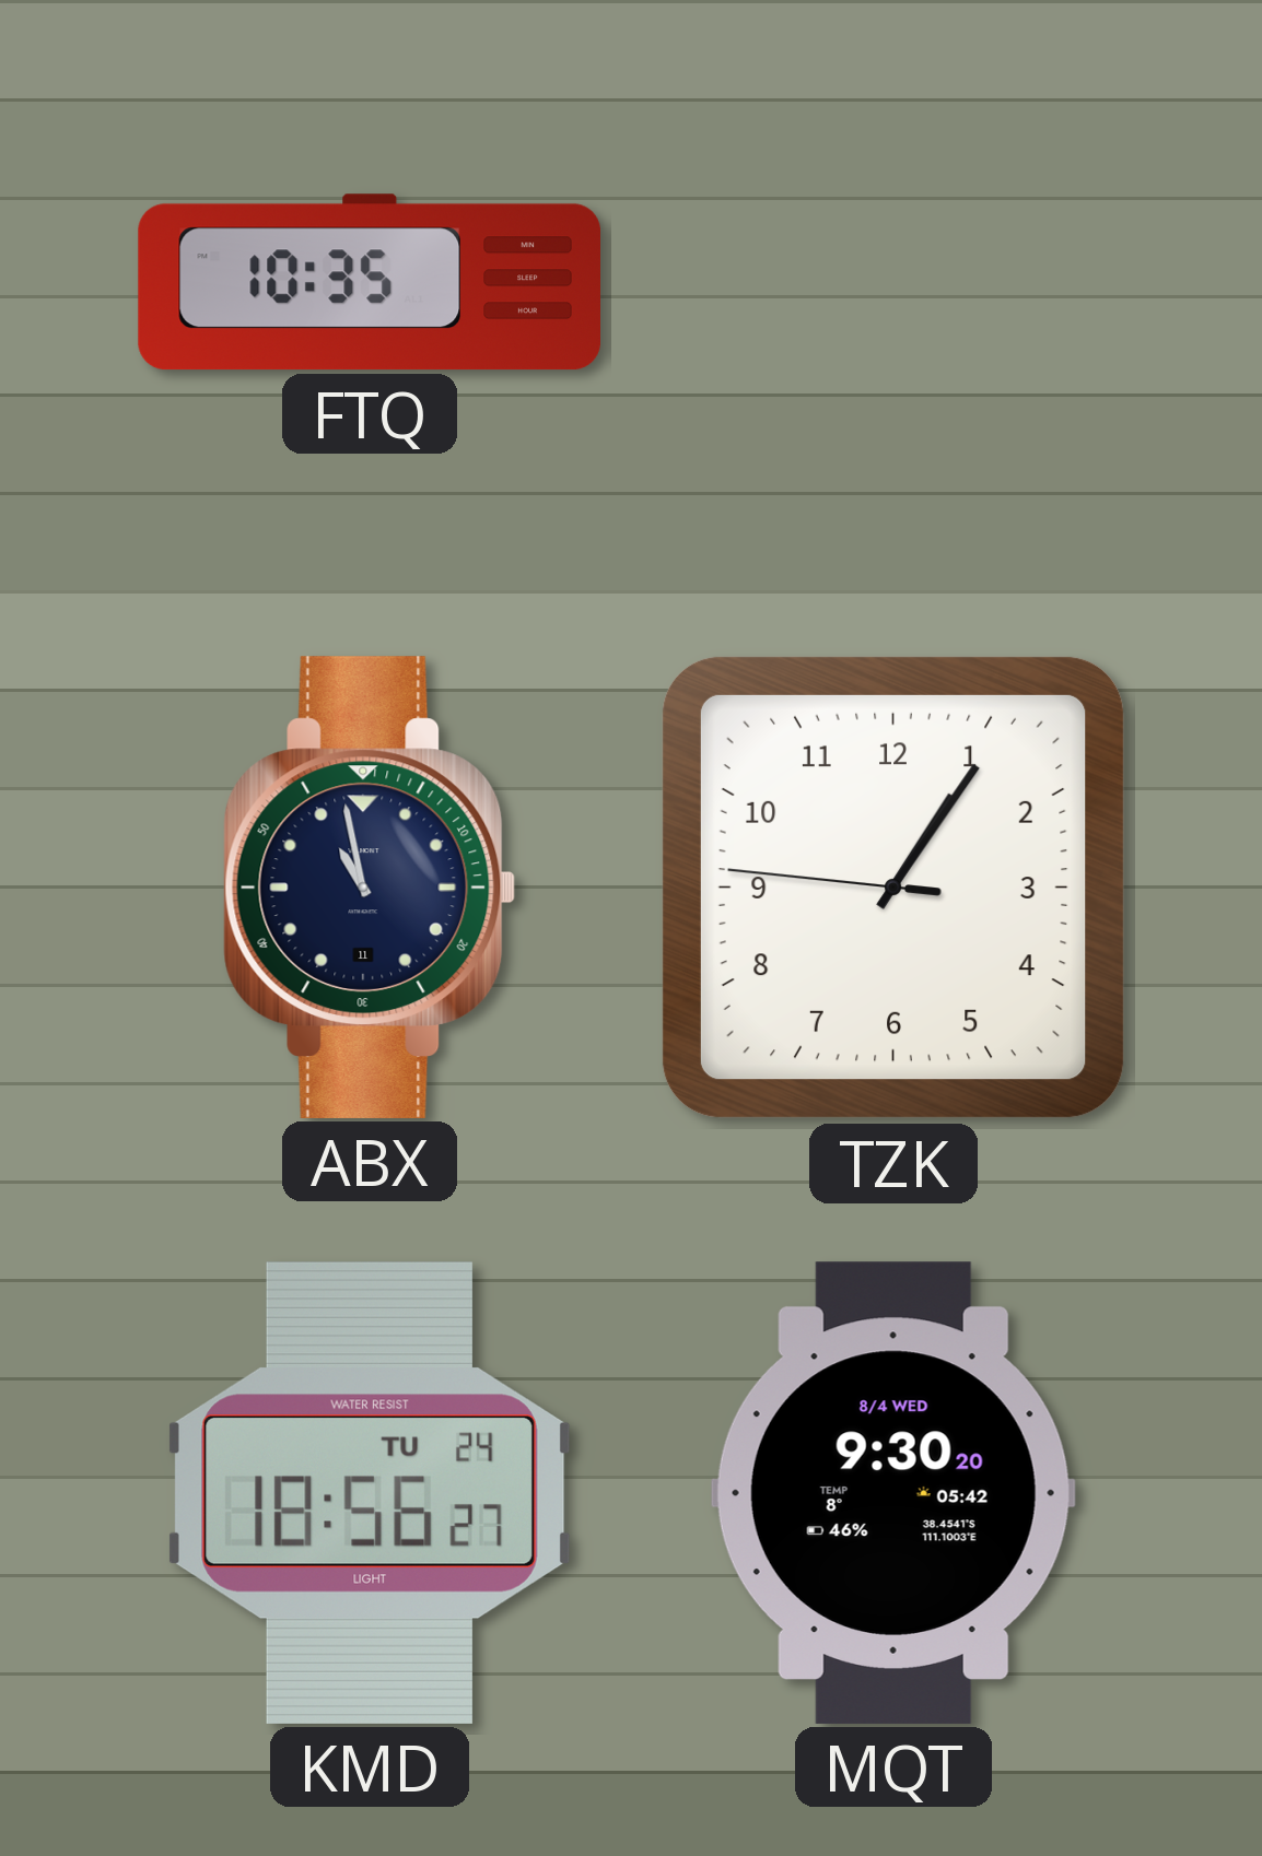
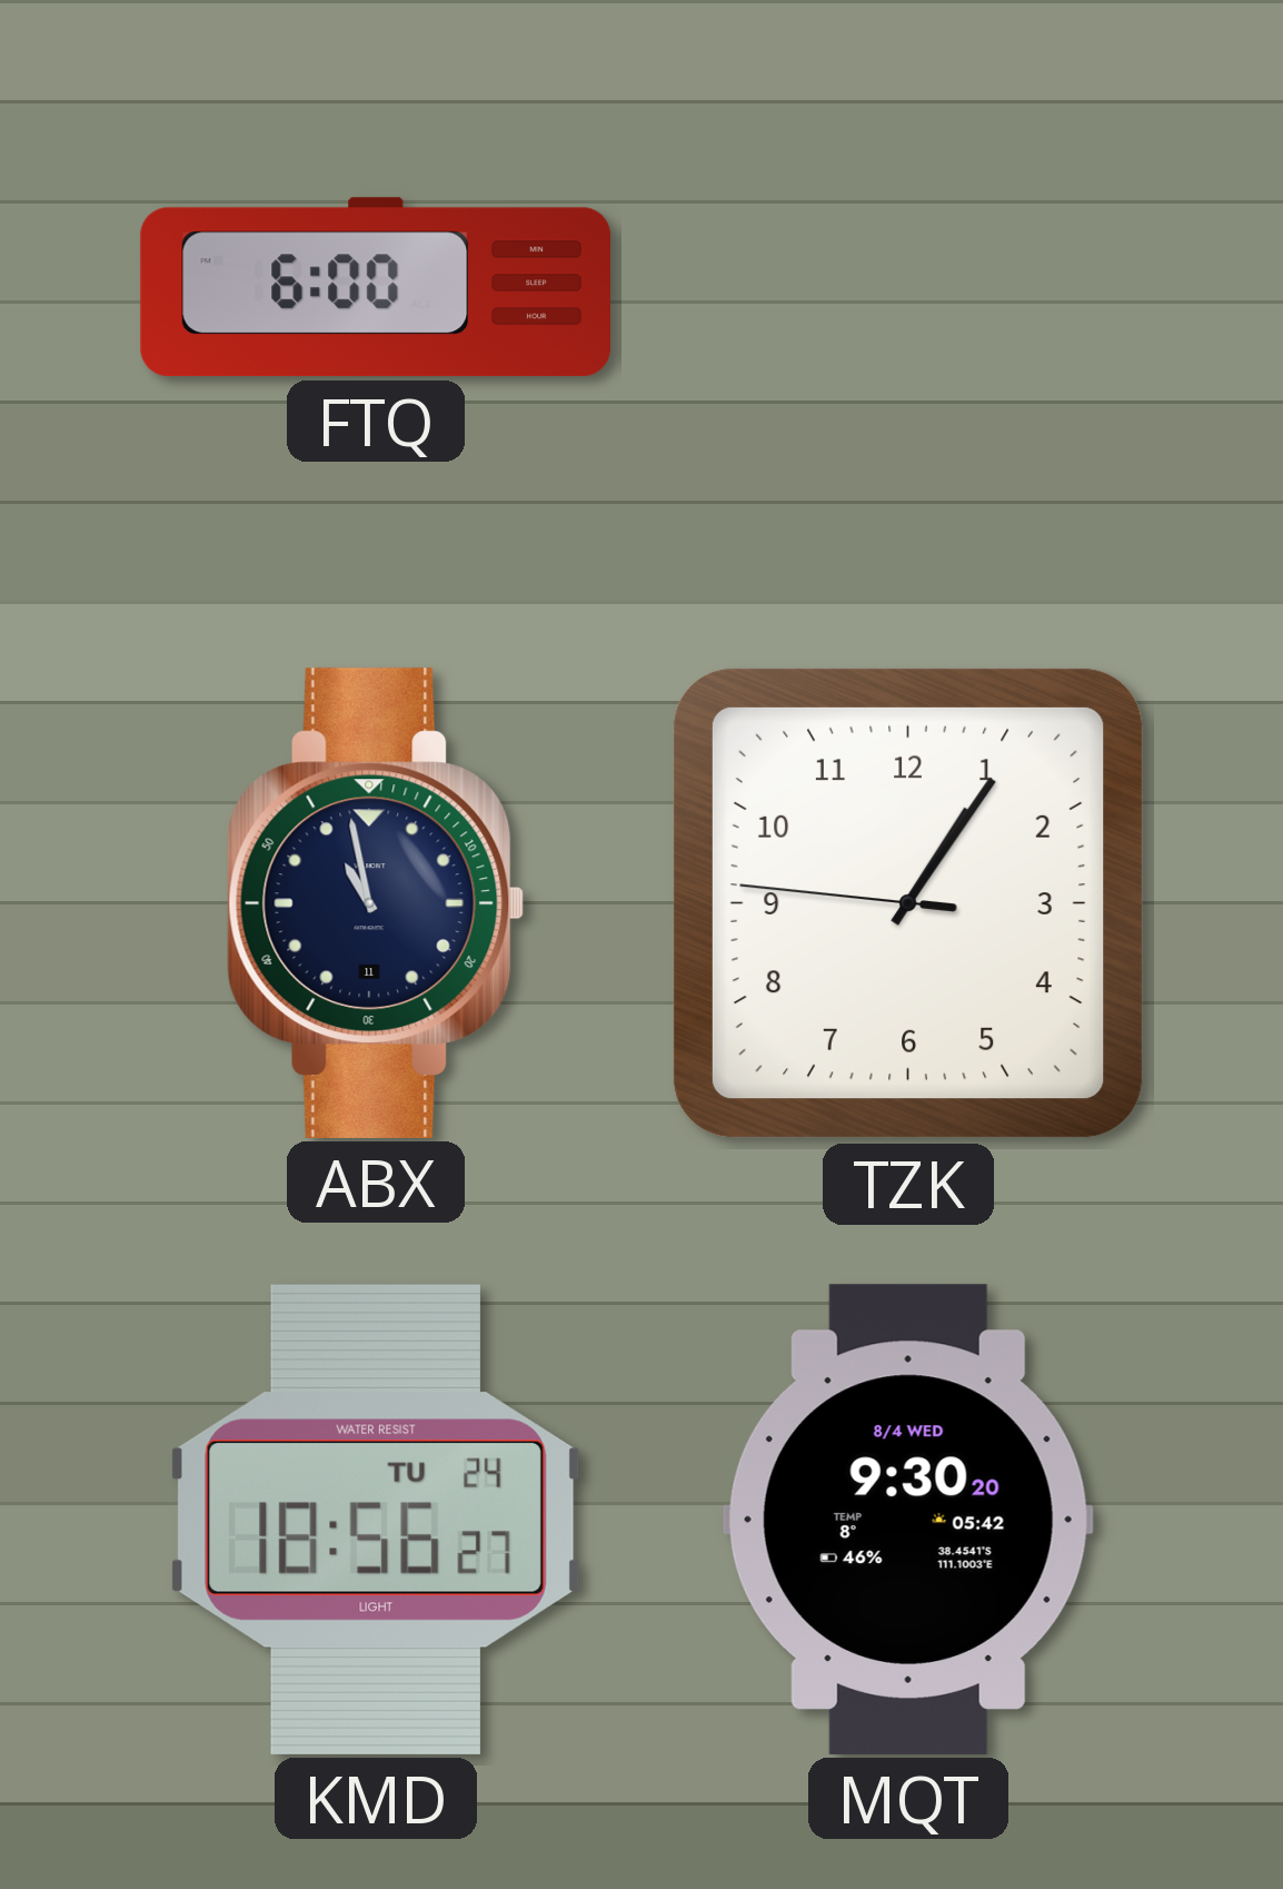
FTQ: 10:35 -> 6:00
